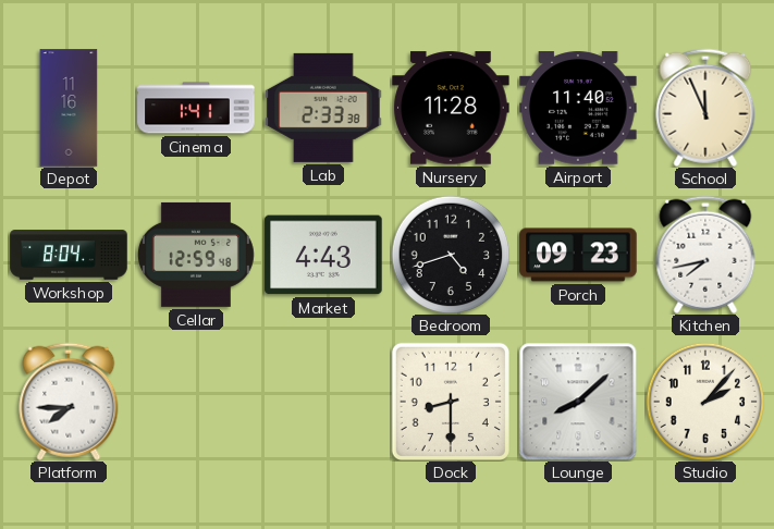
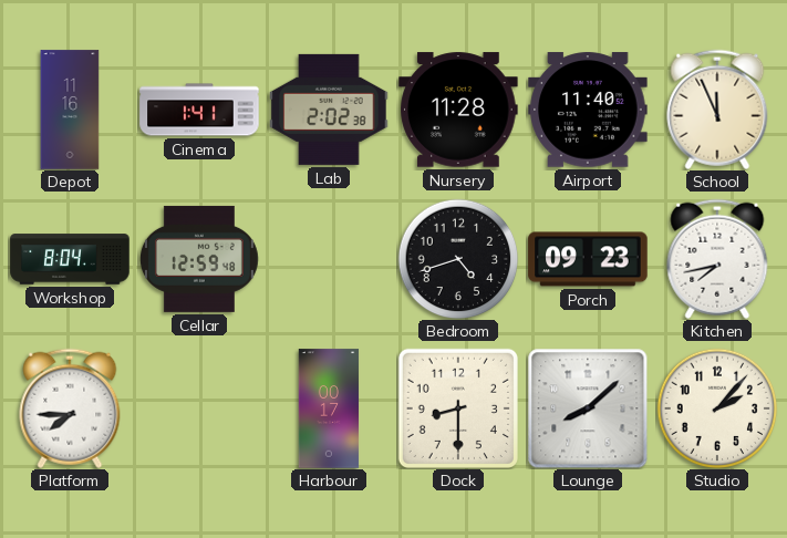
Lab: 2:33 -> 2:02
Market: 4:43 -> none
Harbour: none -> 00:17
